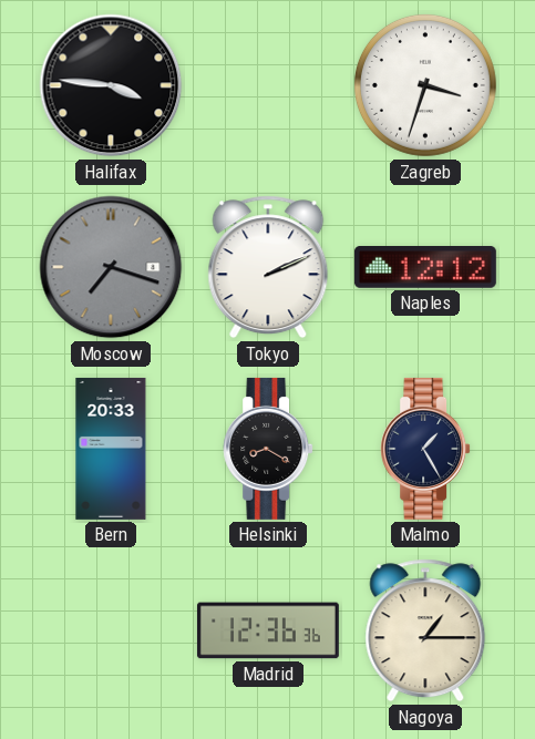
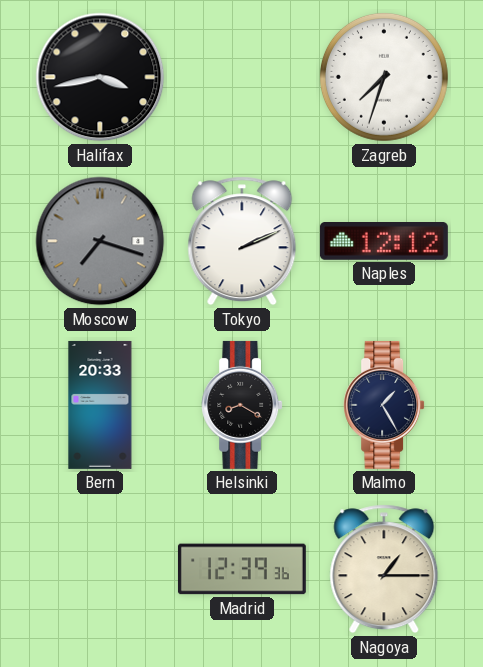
Halifax: 3:46 -> 3:43
Zagreb: 3:33 -> 7:33
Madrid: 12:36 -> 12:39
